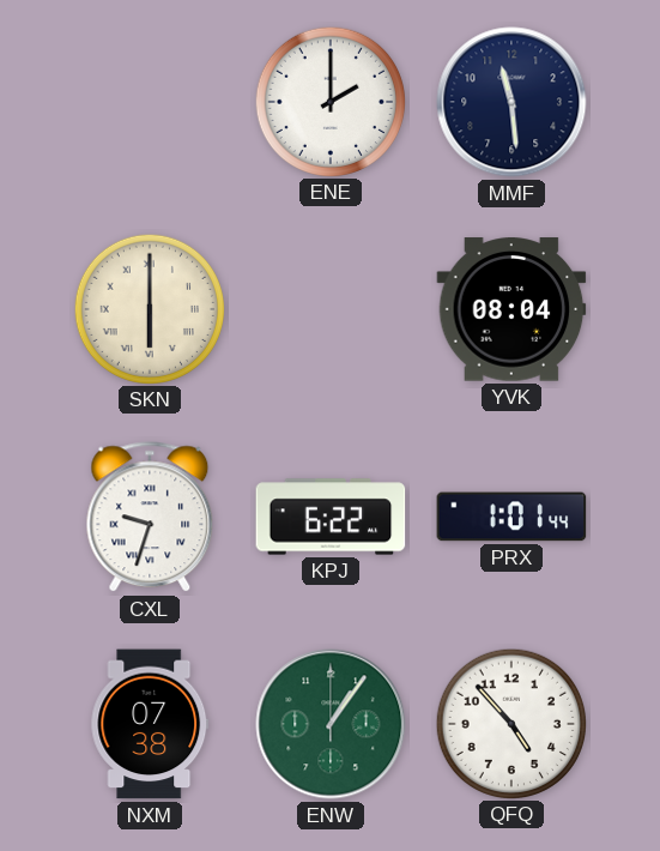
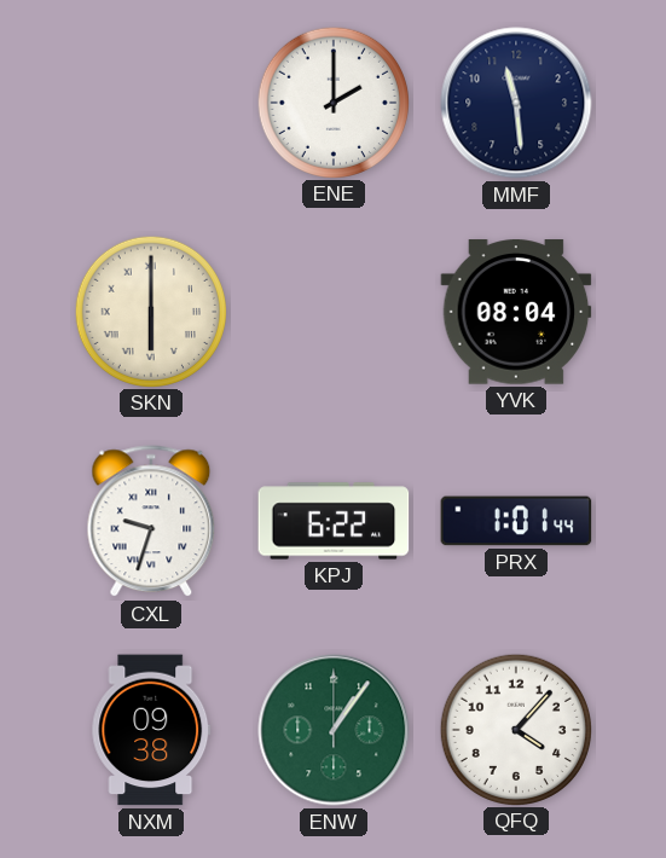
NXM: 07:38 -> 09:38
QFQ: 4:53 -> 4:07
